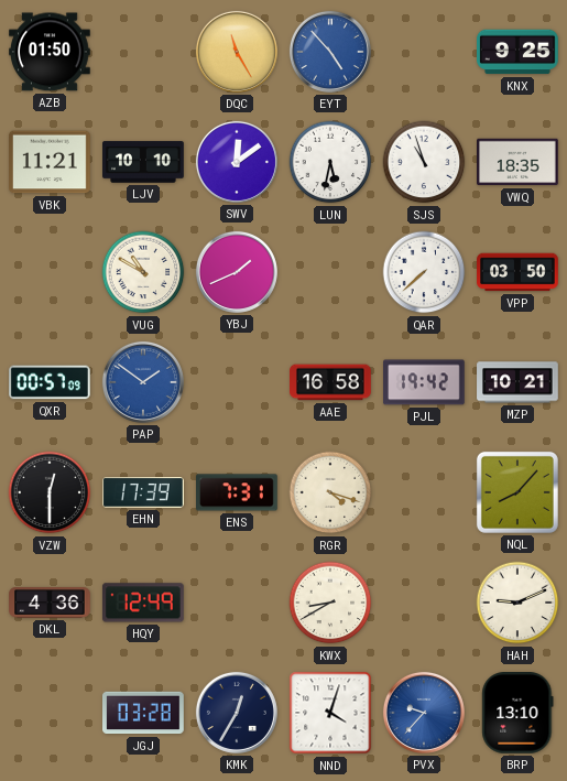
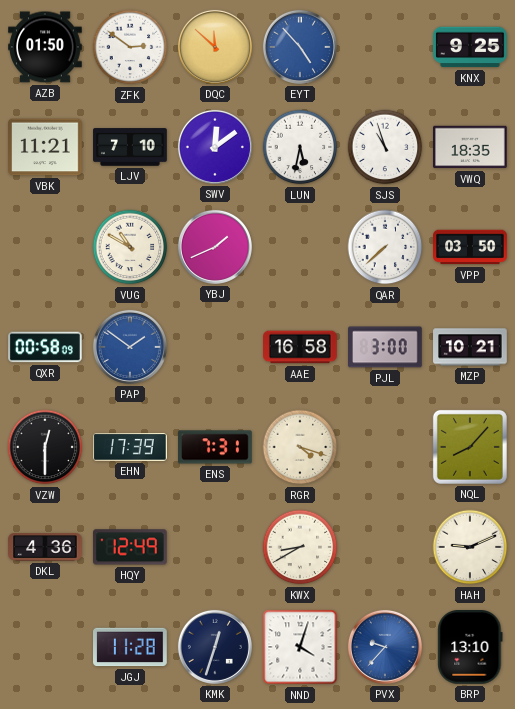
ZFK: none -> 2:51
DQC: 11:25 -> 11:52
LJV: 10:10 -> 7:10
QXR: 00:57 -> 00:58
PJL: 19:42 -> 3:00
JGJ: 03:28 -> 11:28
KMK: 12:35 -> 12:33
